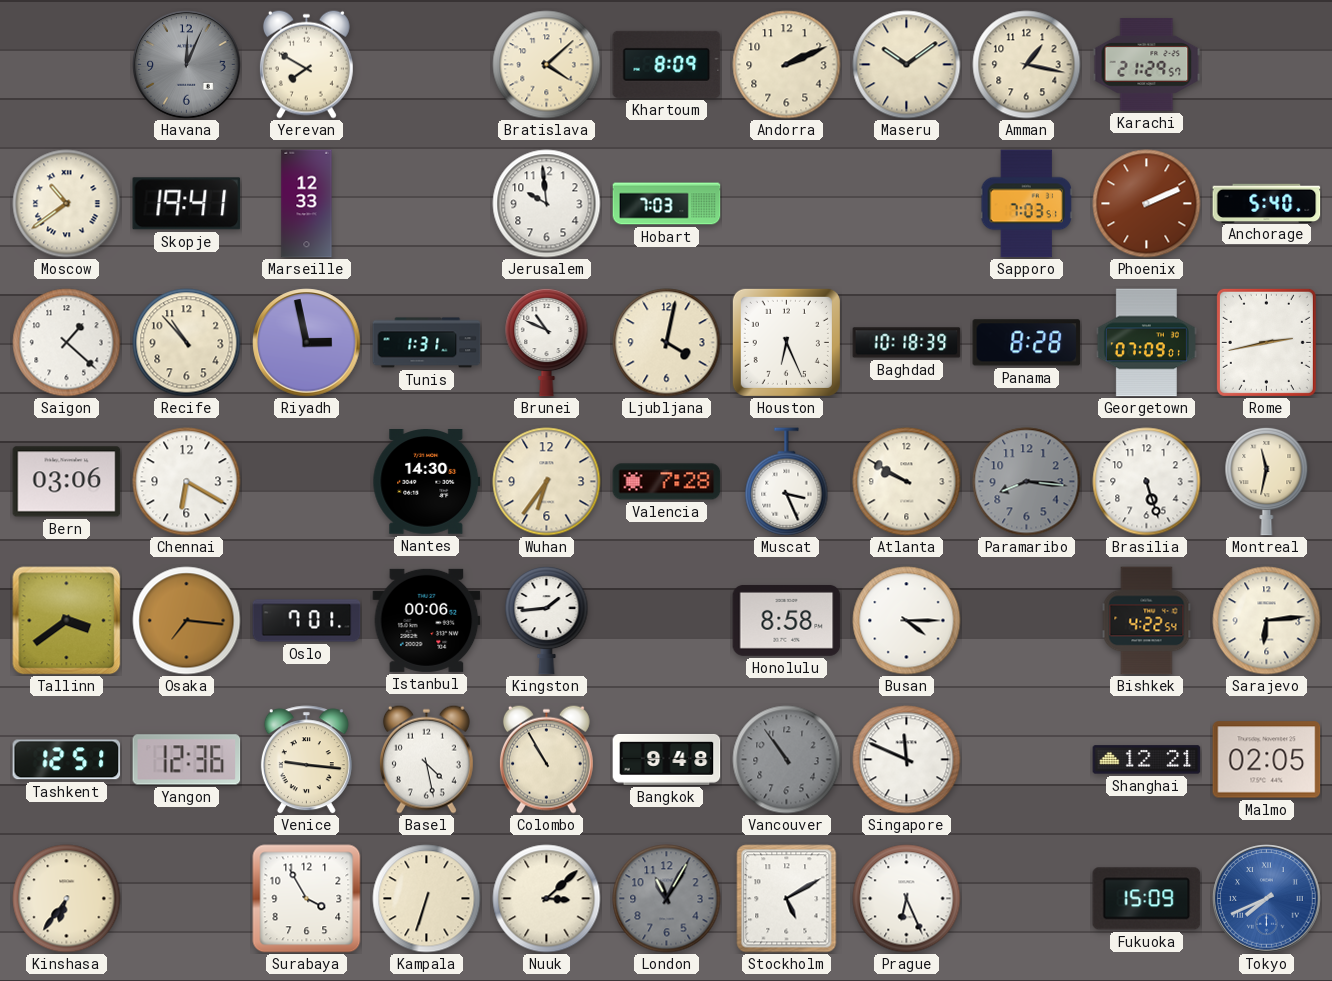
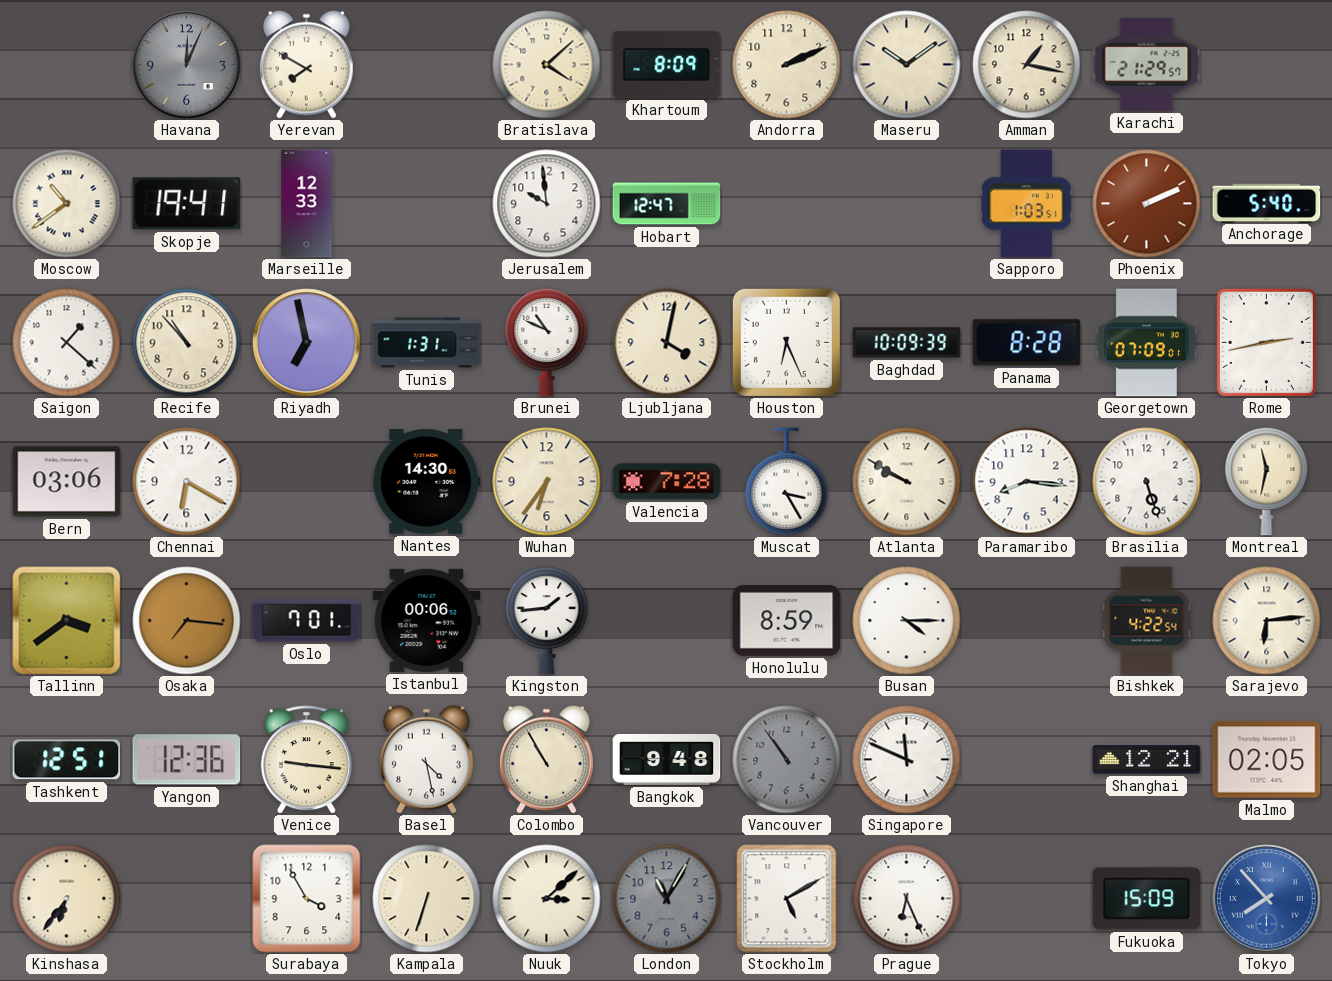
Hobart: 7:03 -> 12:47
Sapporo: 7:03 -> 1:03
Riyadh: 2:58 -> 6:58
Baghdad: 10:18 -> 10:09
Muscat: 3:26 -> 3:25
Paramaribo dial: grey -> white
Honolulu: 8:58 -> 8:59
Tokyo: 7:41 -> 7:53
